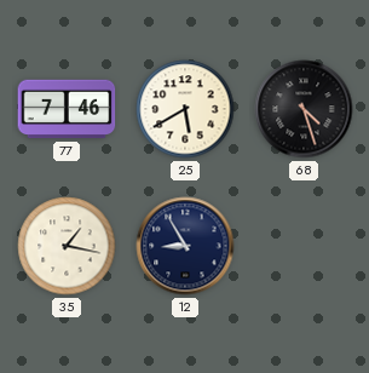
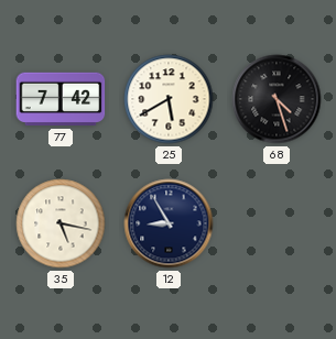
77: 7:46 -> 7:42
35: 1:17 -> 5:17
